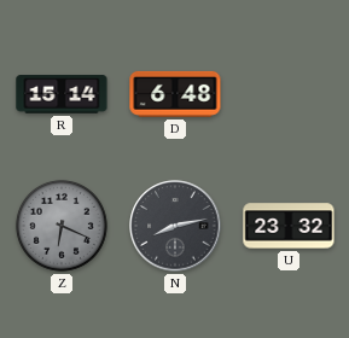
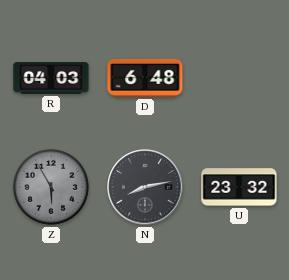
R: 15:14 -> 04:03
Z: 6:19 -> 5:55
